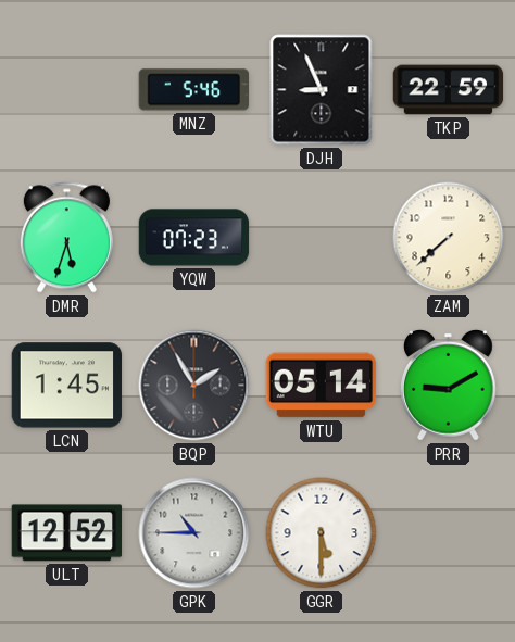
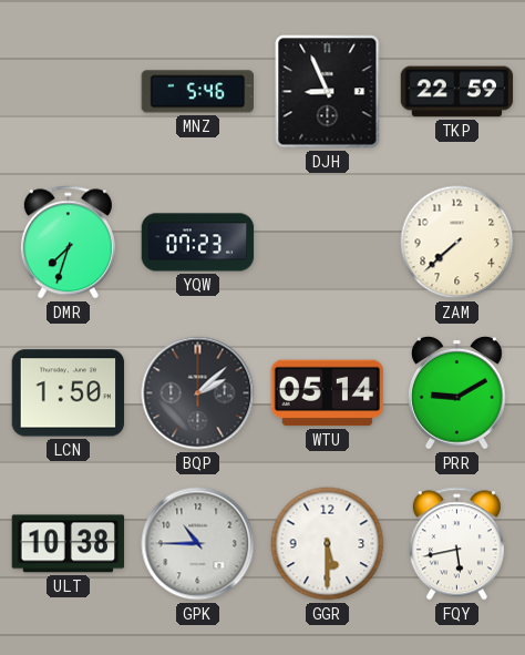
DMR: 5:33 -> 7:33
LCN: 1:45 -> 1:50
BQP: 1:55 -> 2:08
ULT: 12:52 -> 10:38
FQY: none -> 5:43
